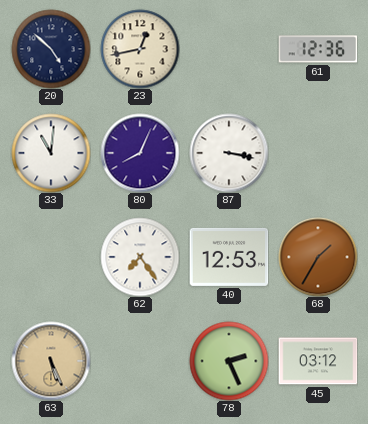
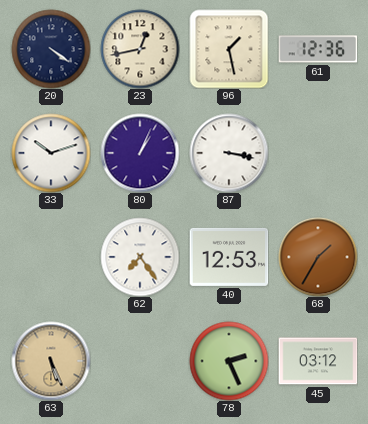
20: 4:52 -> 4:21
96: none -> 1:28
33: 11:01 -> 10:12
80: 8:04 -> 1:04
